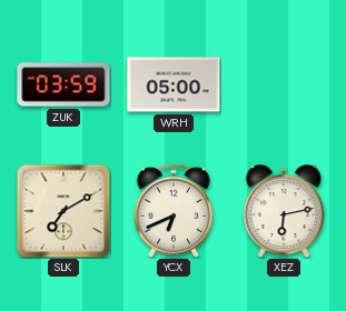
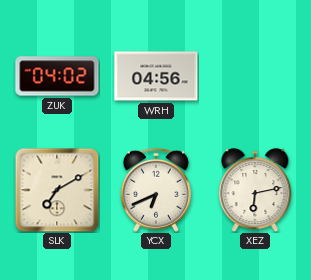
ZUK: 03:59 -> 04:02
WRH: 05:00 -> 04:56
